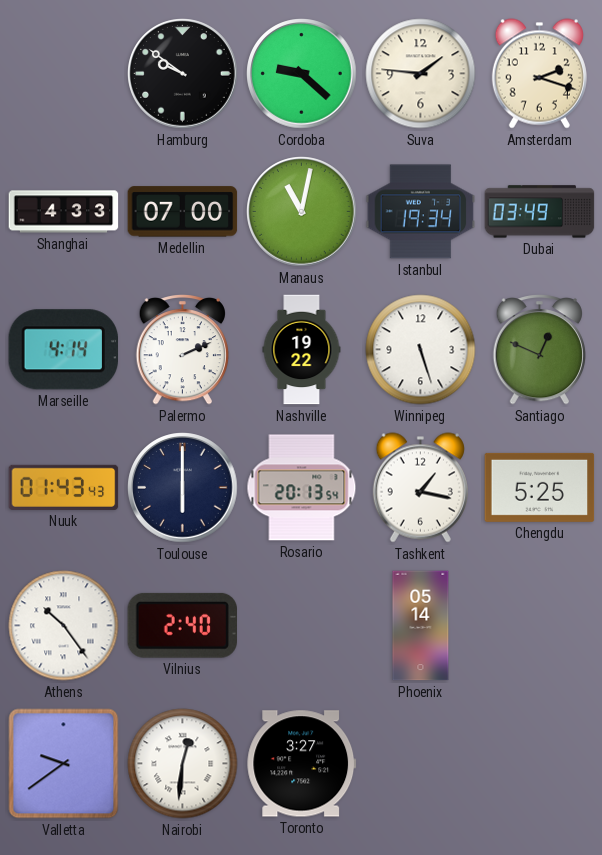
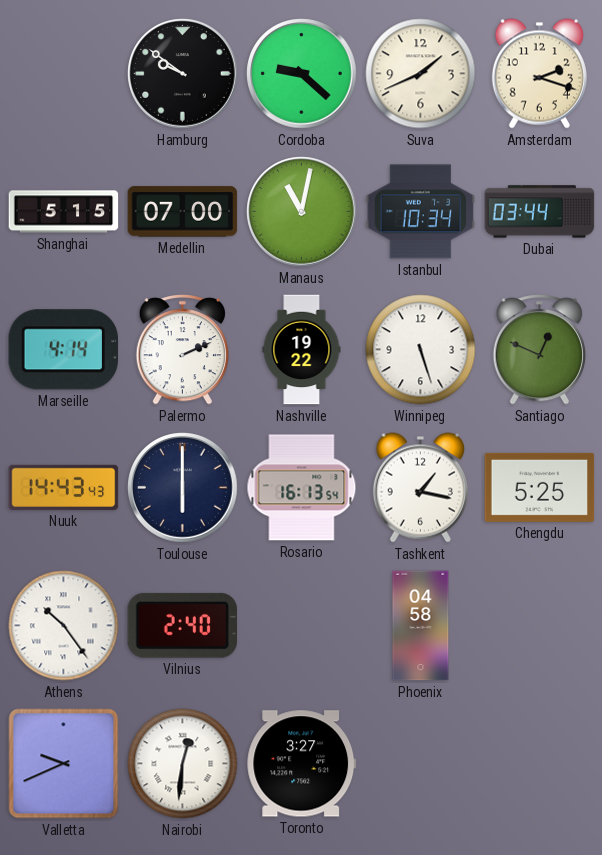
Suva: 1:46 -> 1:41
Shanghai: 4:33 -> 5:15
Istanbul: 19:34 -> 10:34
Dubai: 03:49 -> 03:44
Nuuk: 01:43 -> 14:43
Rosario: 20:13 -> 16:13
Phoenix: 05:14 -> 04:58
Valletta: 9:39 -> 9:41
